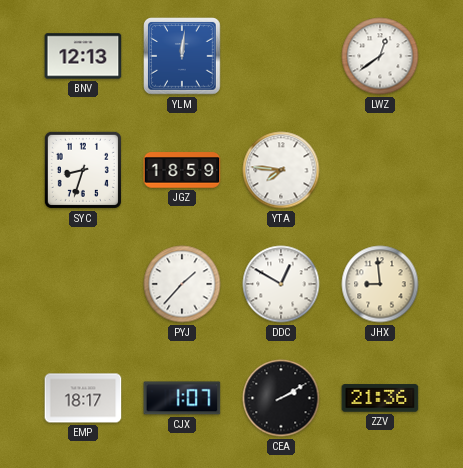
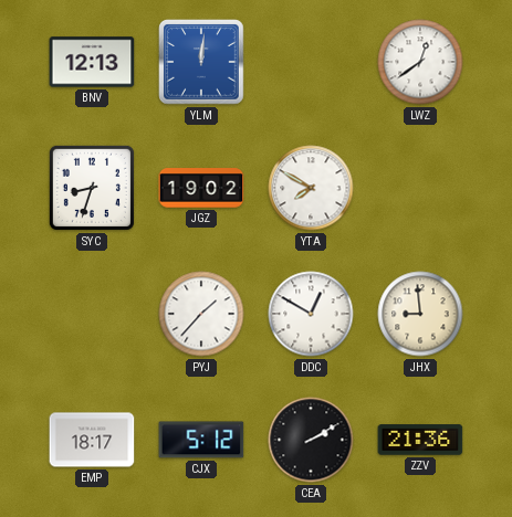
JGZ: 18:59 -> 19:02
YTA: 7:46 -> 7:50
CJX: 1:07 -> 5:12
